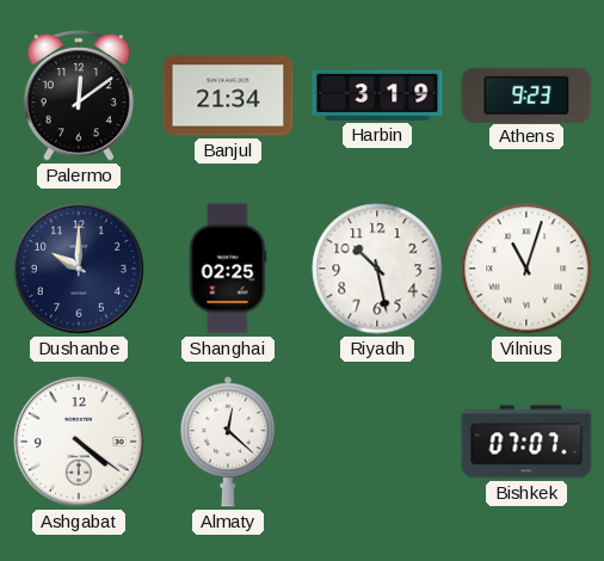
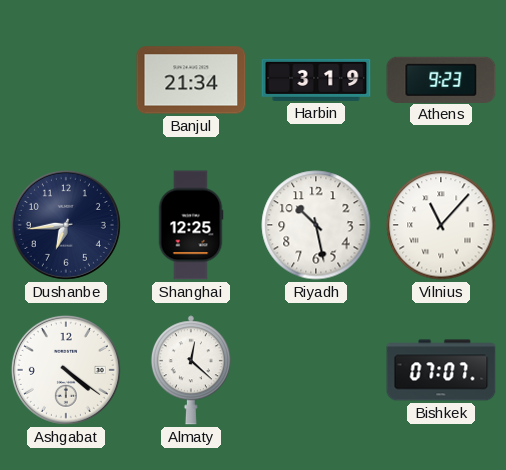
Palermo: 12:09 -> none
Dushanbe: 10:00 -> 6:44
Shanghai: 02:25 -> 12:25
Vilnius: 11:03 -> 11:07
